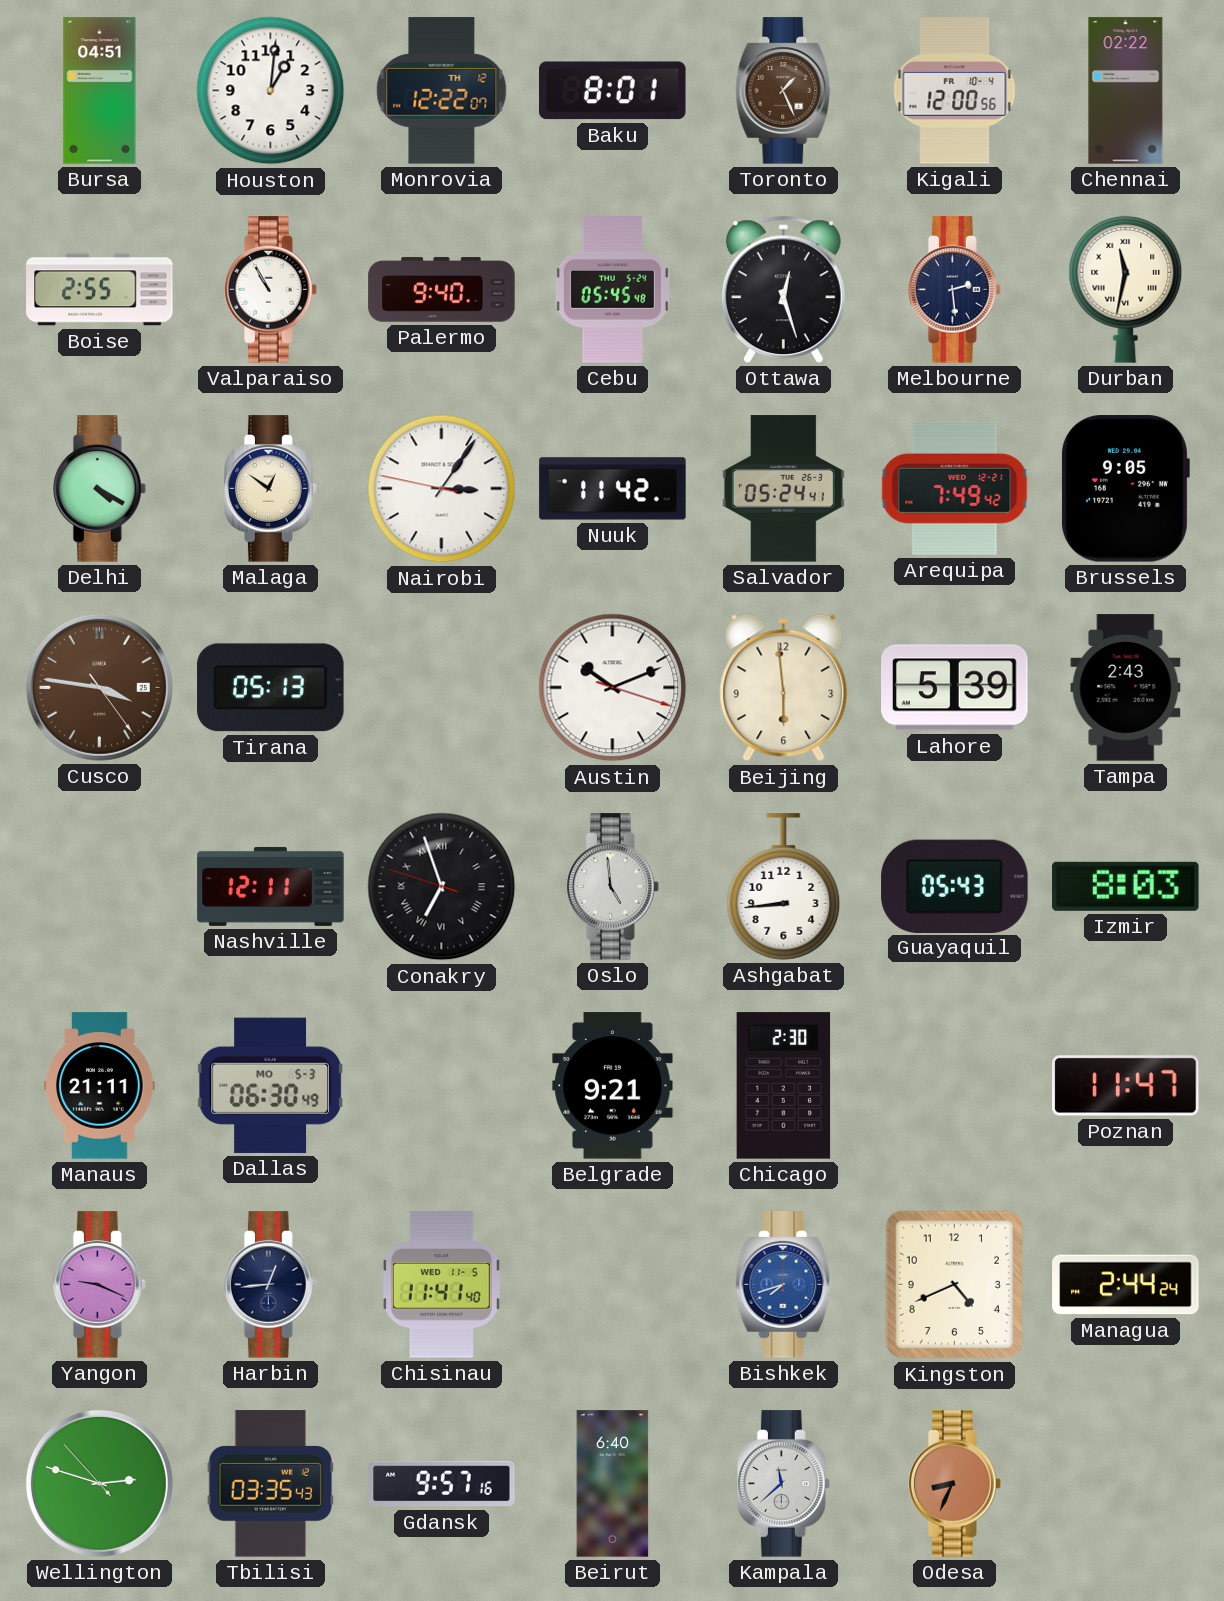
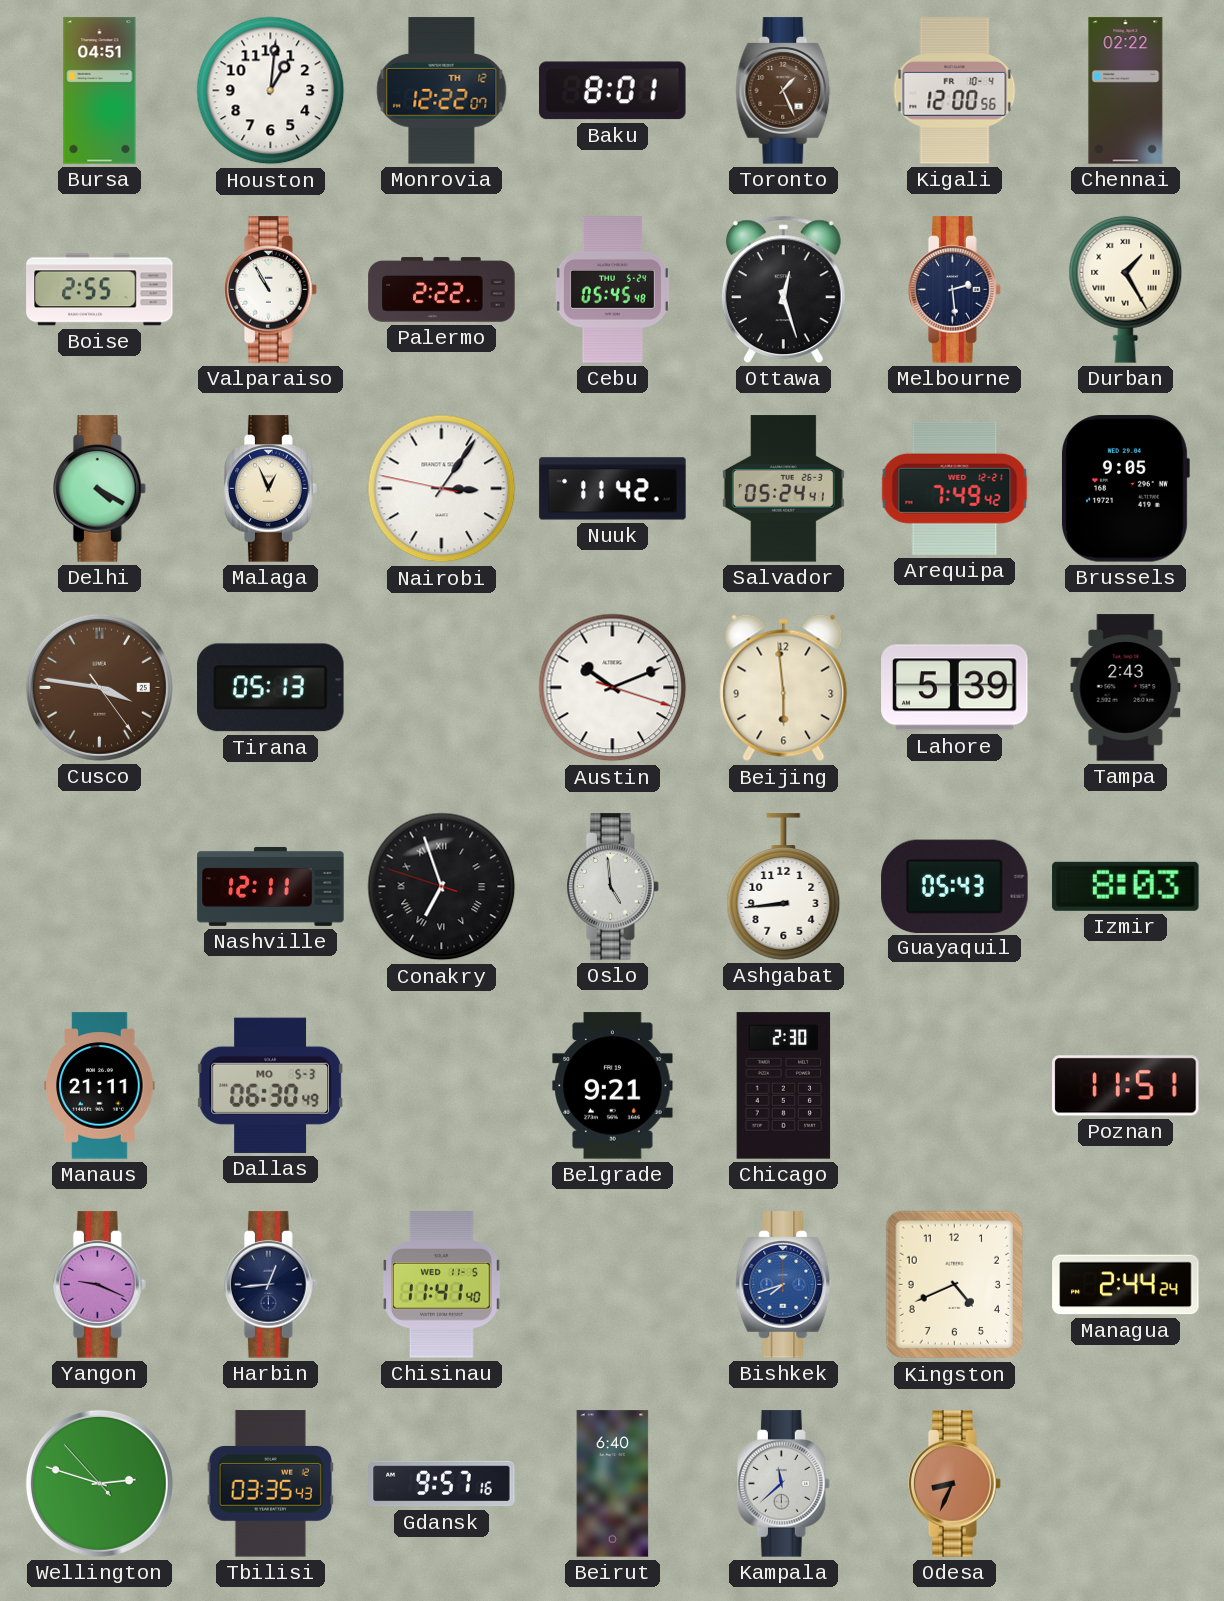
Palermo: 9:40 -> 2:22
Durban: 11:32 -> 1:25
Malaga: 12:51 -> 12:56
Poznan: 11:47 -> 11:51
